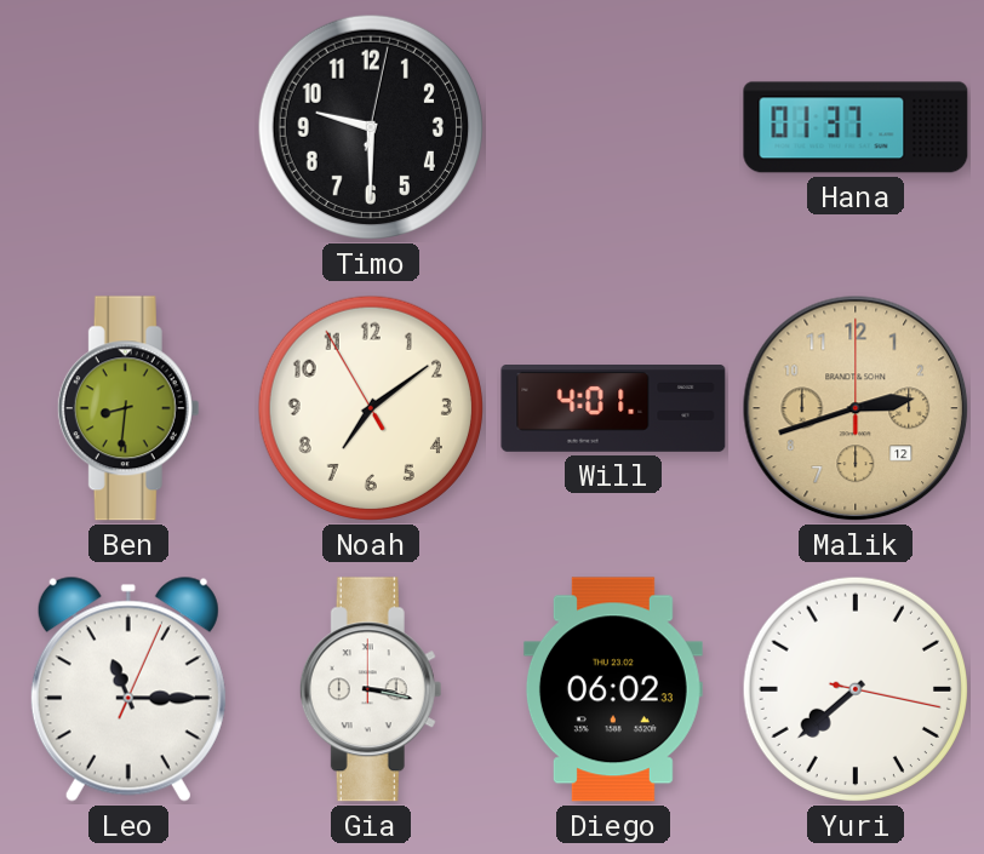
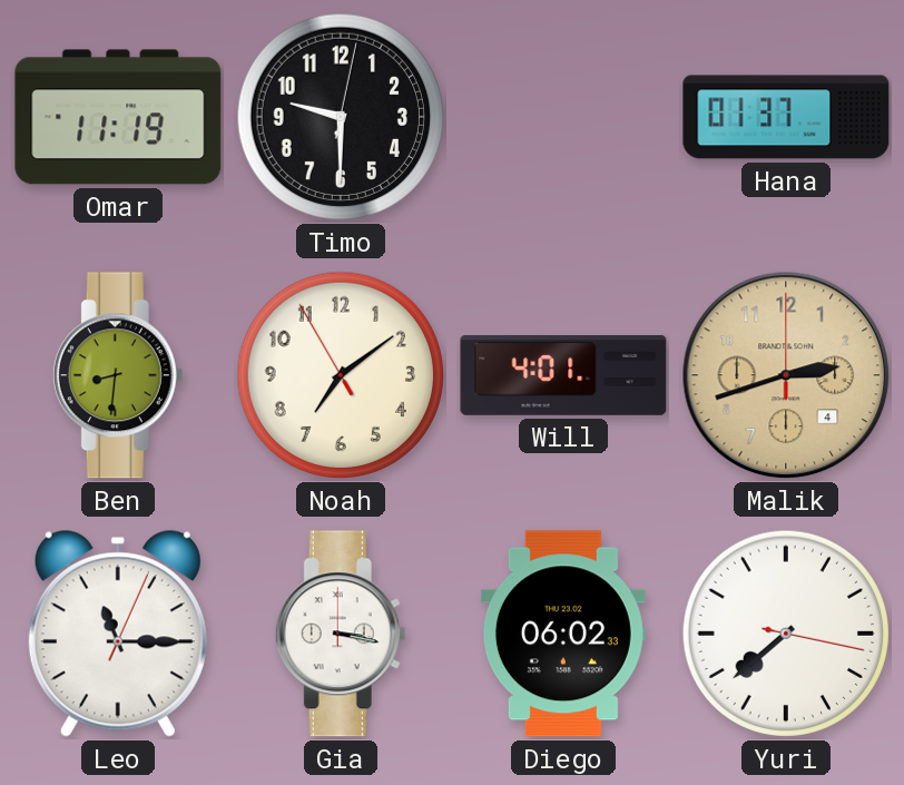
Omar: none -> 11:19
Malik date: 12 -> 4
